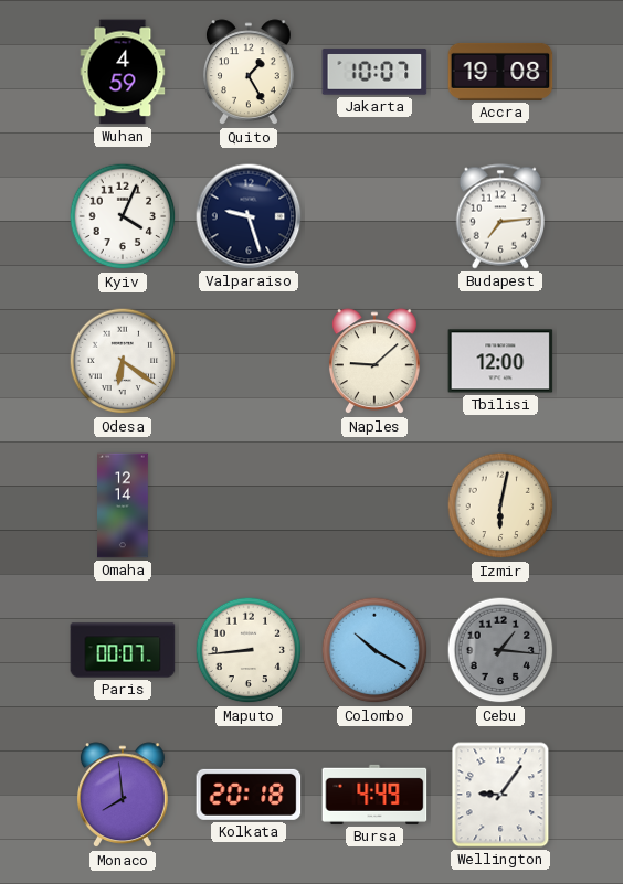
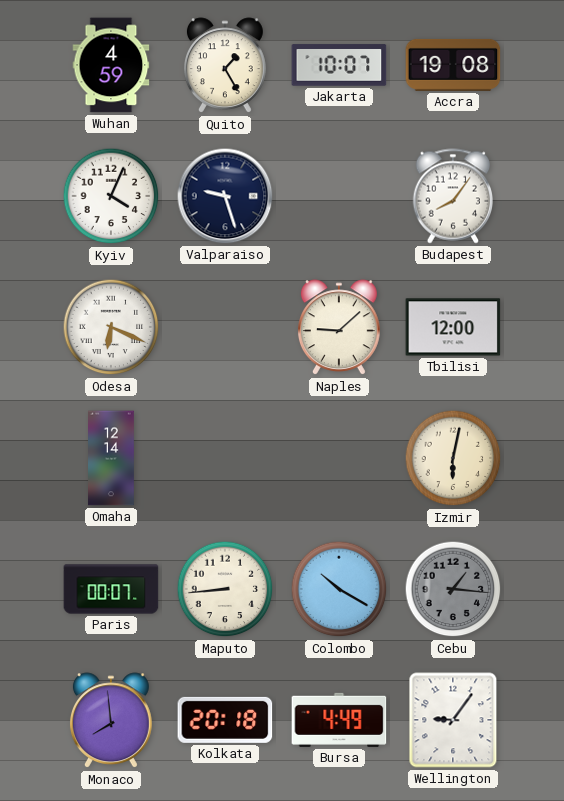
Budapest: 7:14 -> 8:06
Odesa: 6:21 -> 6:19
